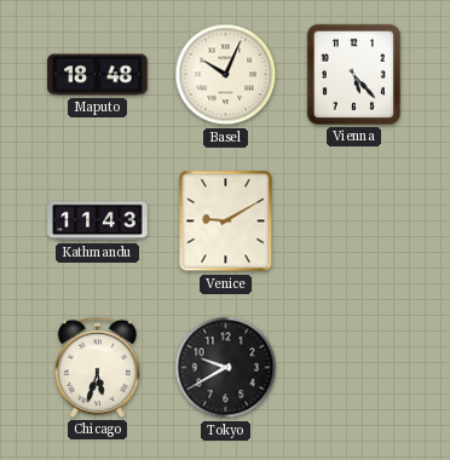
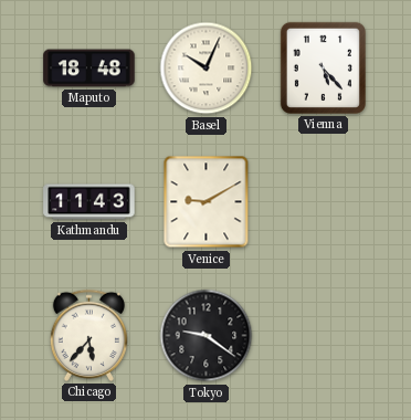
Chicago: 5:33 -> 5:37
Tokyo: 9:40 -> 9:21
